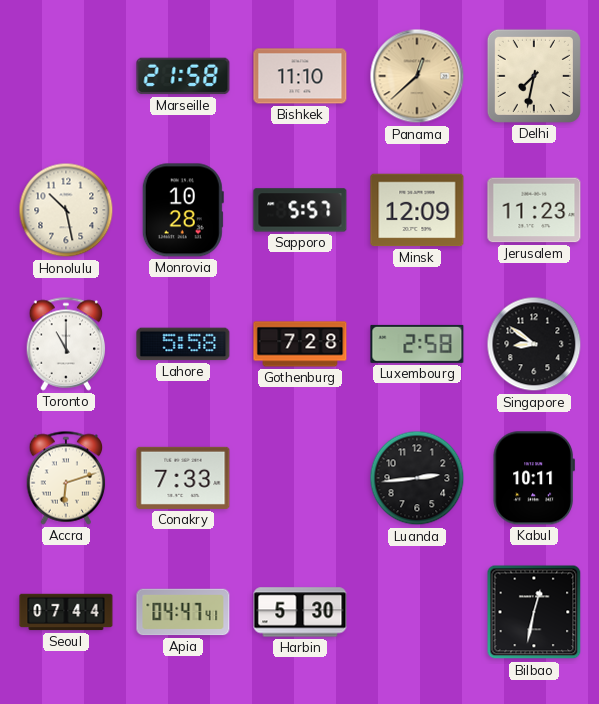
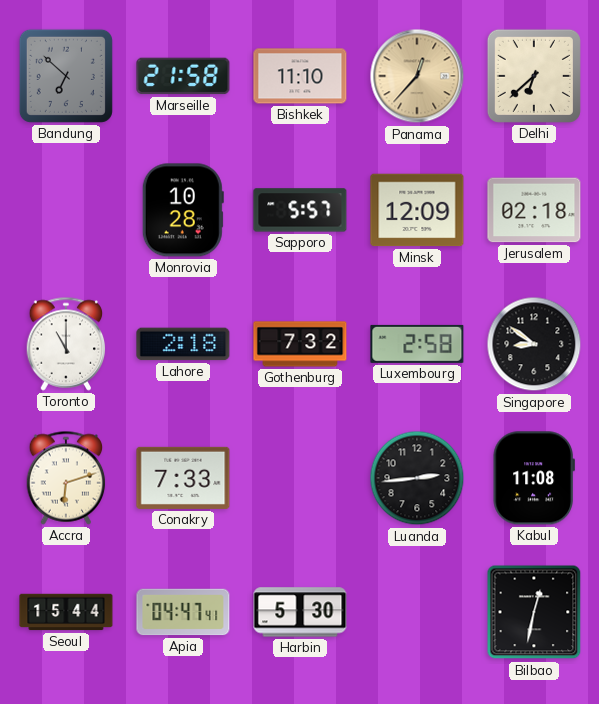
Bandung: none -> 6:52
Panama: 12:38 -> 12:37
Delhi: 7:32 -> 6:38
Honolulu: 10:28 -> none
Jerusalem: 11:23 -> 02:18
Lahore: 5:58 -> 2:18
Gothenburg: 7:28 -> 7:32
Kabul: 10:11 -> 11:08
Seoul: 07:44 -> 15:44
